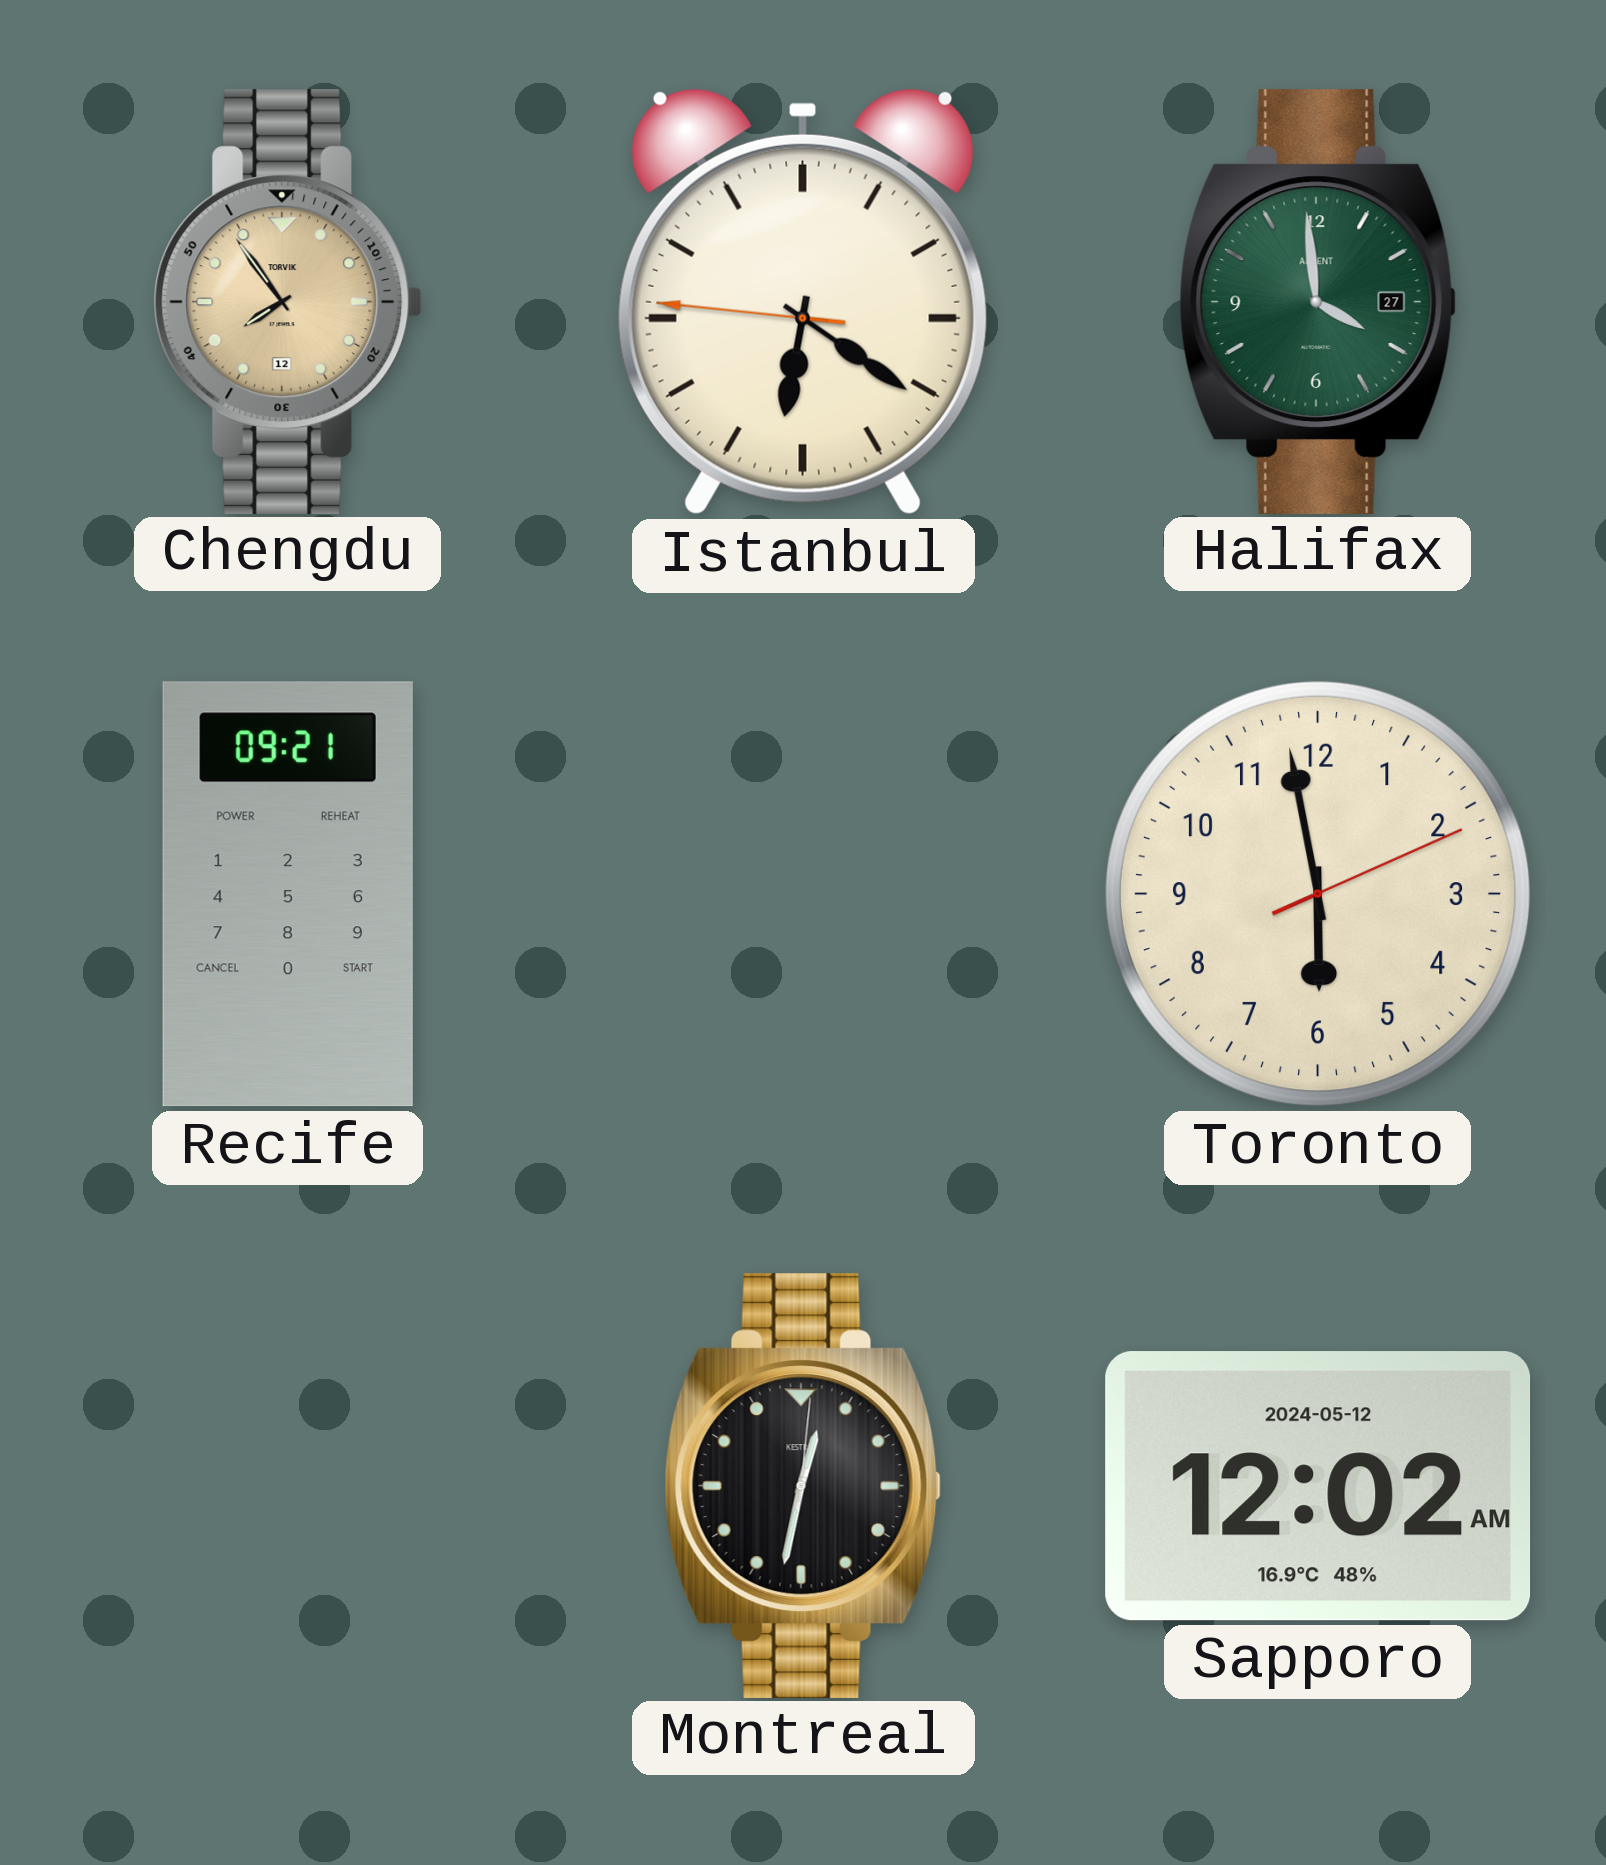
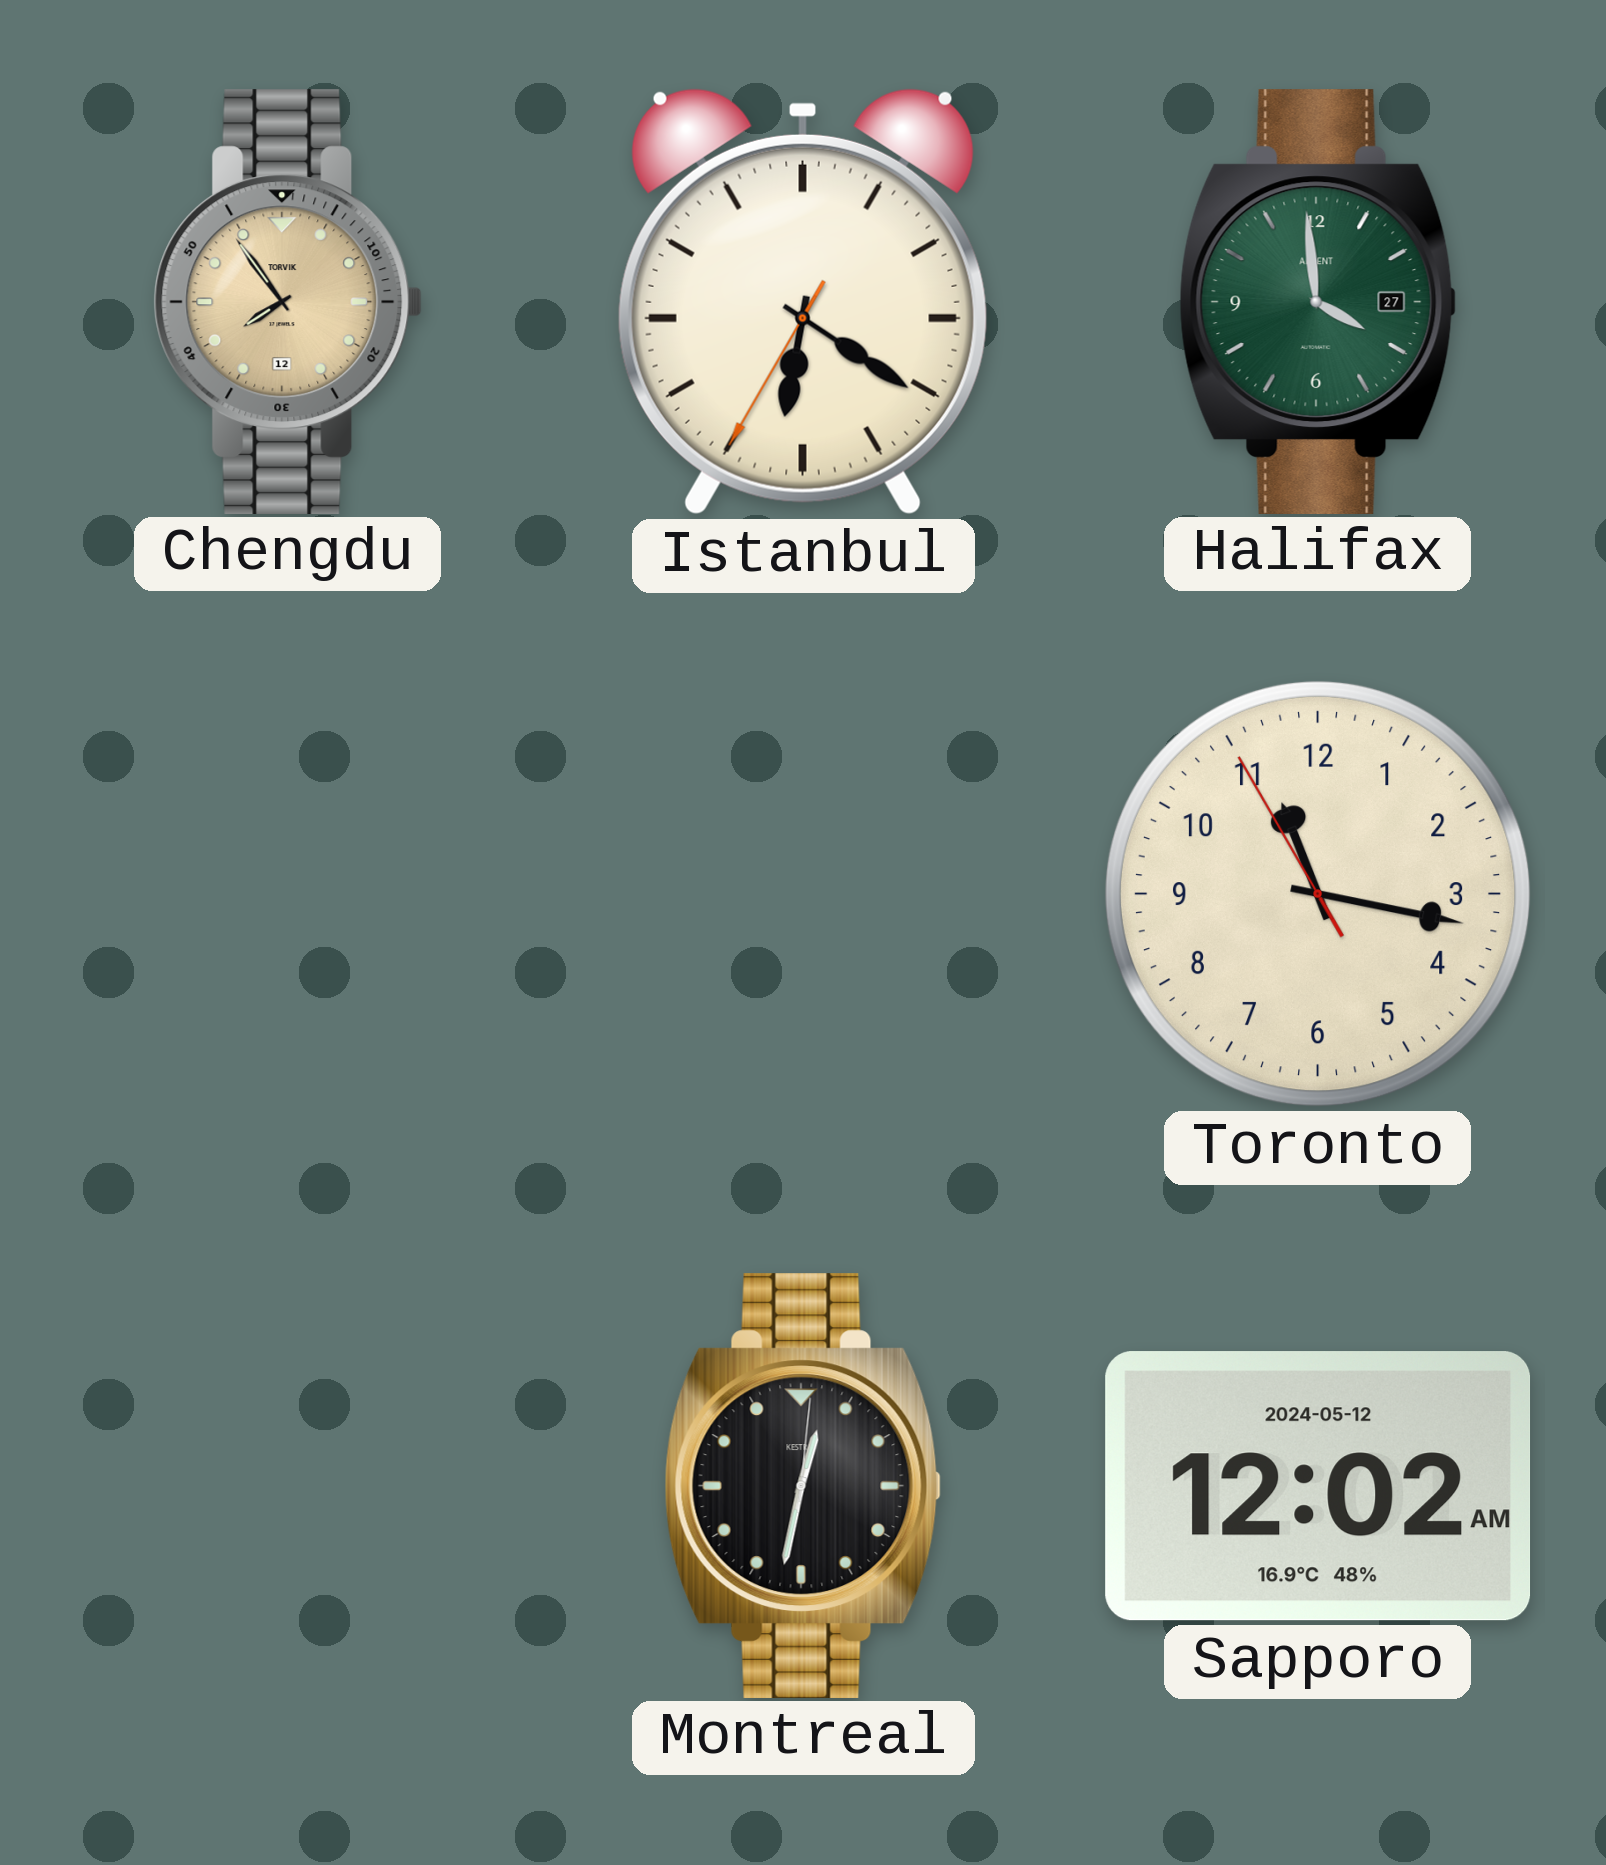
Istanbul: 6:20:46 -> 6:20:35
Recife: 09:21 -> none
Toronto: 5:58 -> 11:16
